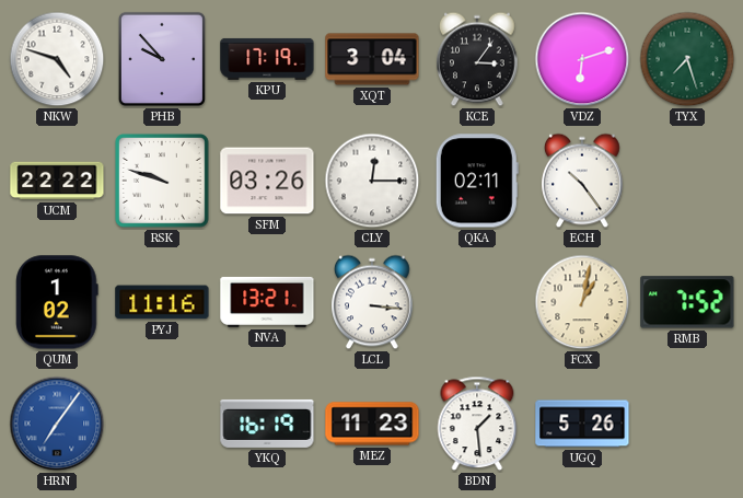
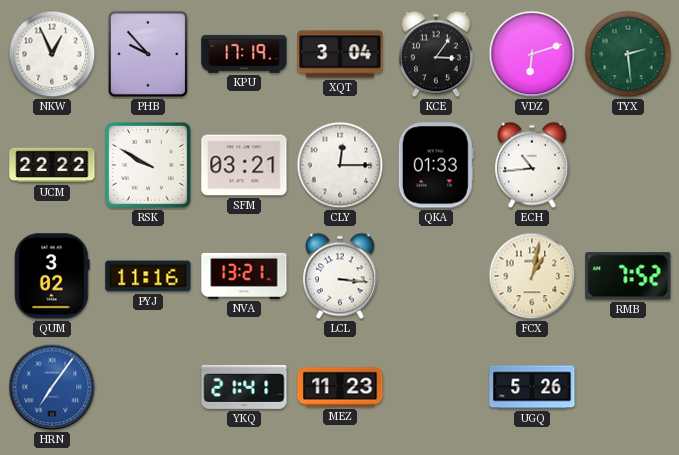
NKW: 4:48 -> 12:56
TYX: 7:27 -> 2:29
RSK: 9:48 -> 9:50
SFM: 03:26 -> 03:21
QKA: 02:11 -> 01:33
ECH: 10:24 -> 10:44
QUM: 1:02 -> 3:02
YKQ: 16:19 -> 21:41
BDN: 1:29 -> none
